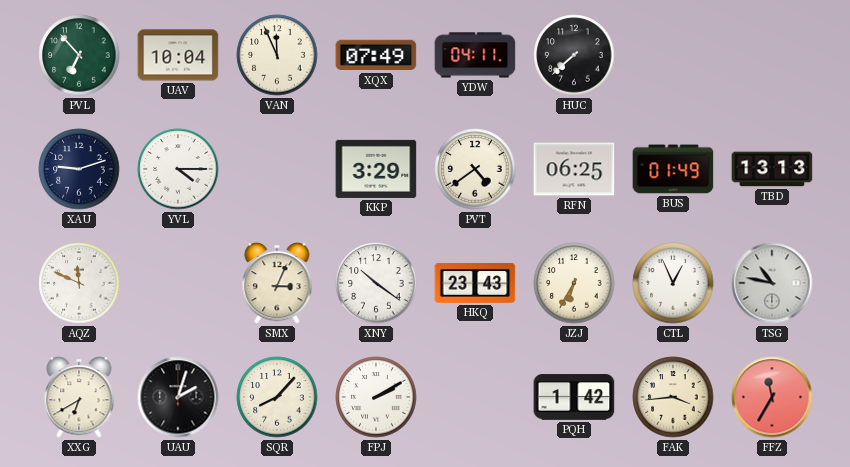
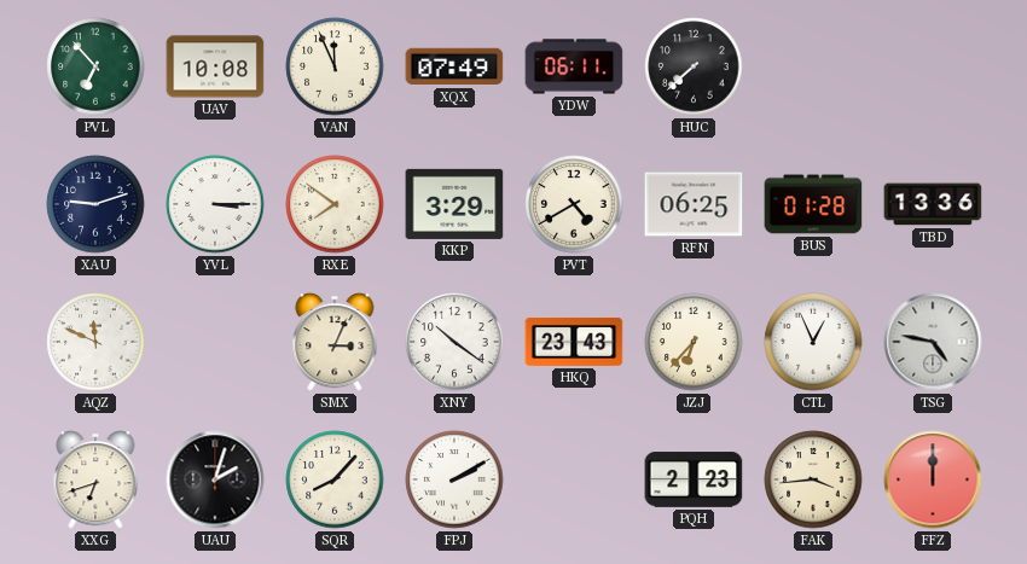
UAV: 10:04 -> 10:08
YDW: 04:11 -> 06:11
YVL: 4:15 -> 3:15
RXE: none -> 7:51
PVT: 4:39 -> 4:40
BUS: 01:49 -> 01:28
TBD: 13:13 -> 13:36
JZJ: 6:35 -> 6:37
TSG: 10:47 -> 4:47
XXG: 6:40 -> 6:42
PQH: 1:42 -> 2:23
FFZ: 11:35 -> 12:00
